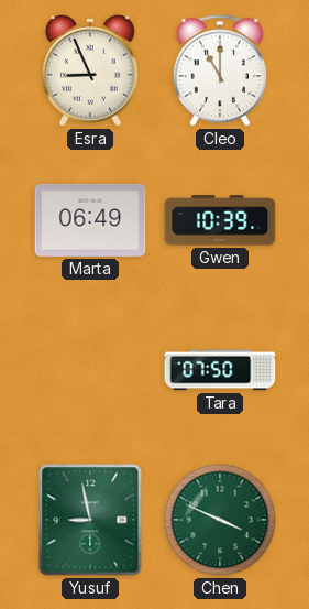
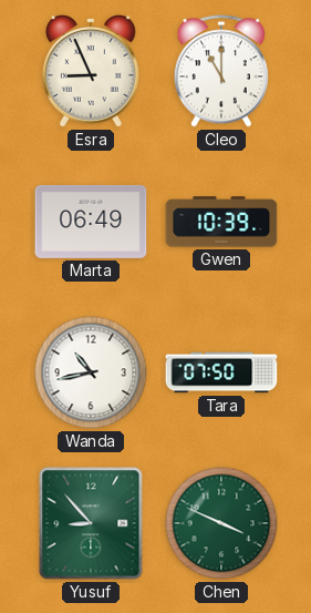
Wanda: none -> 10:43
Yusuf: 8:58 -> 8:53
